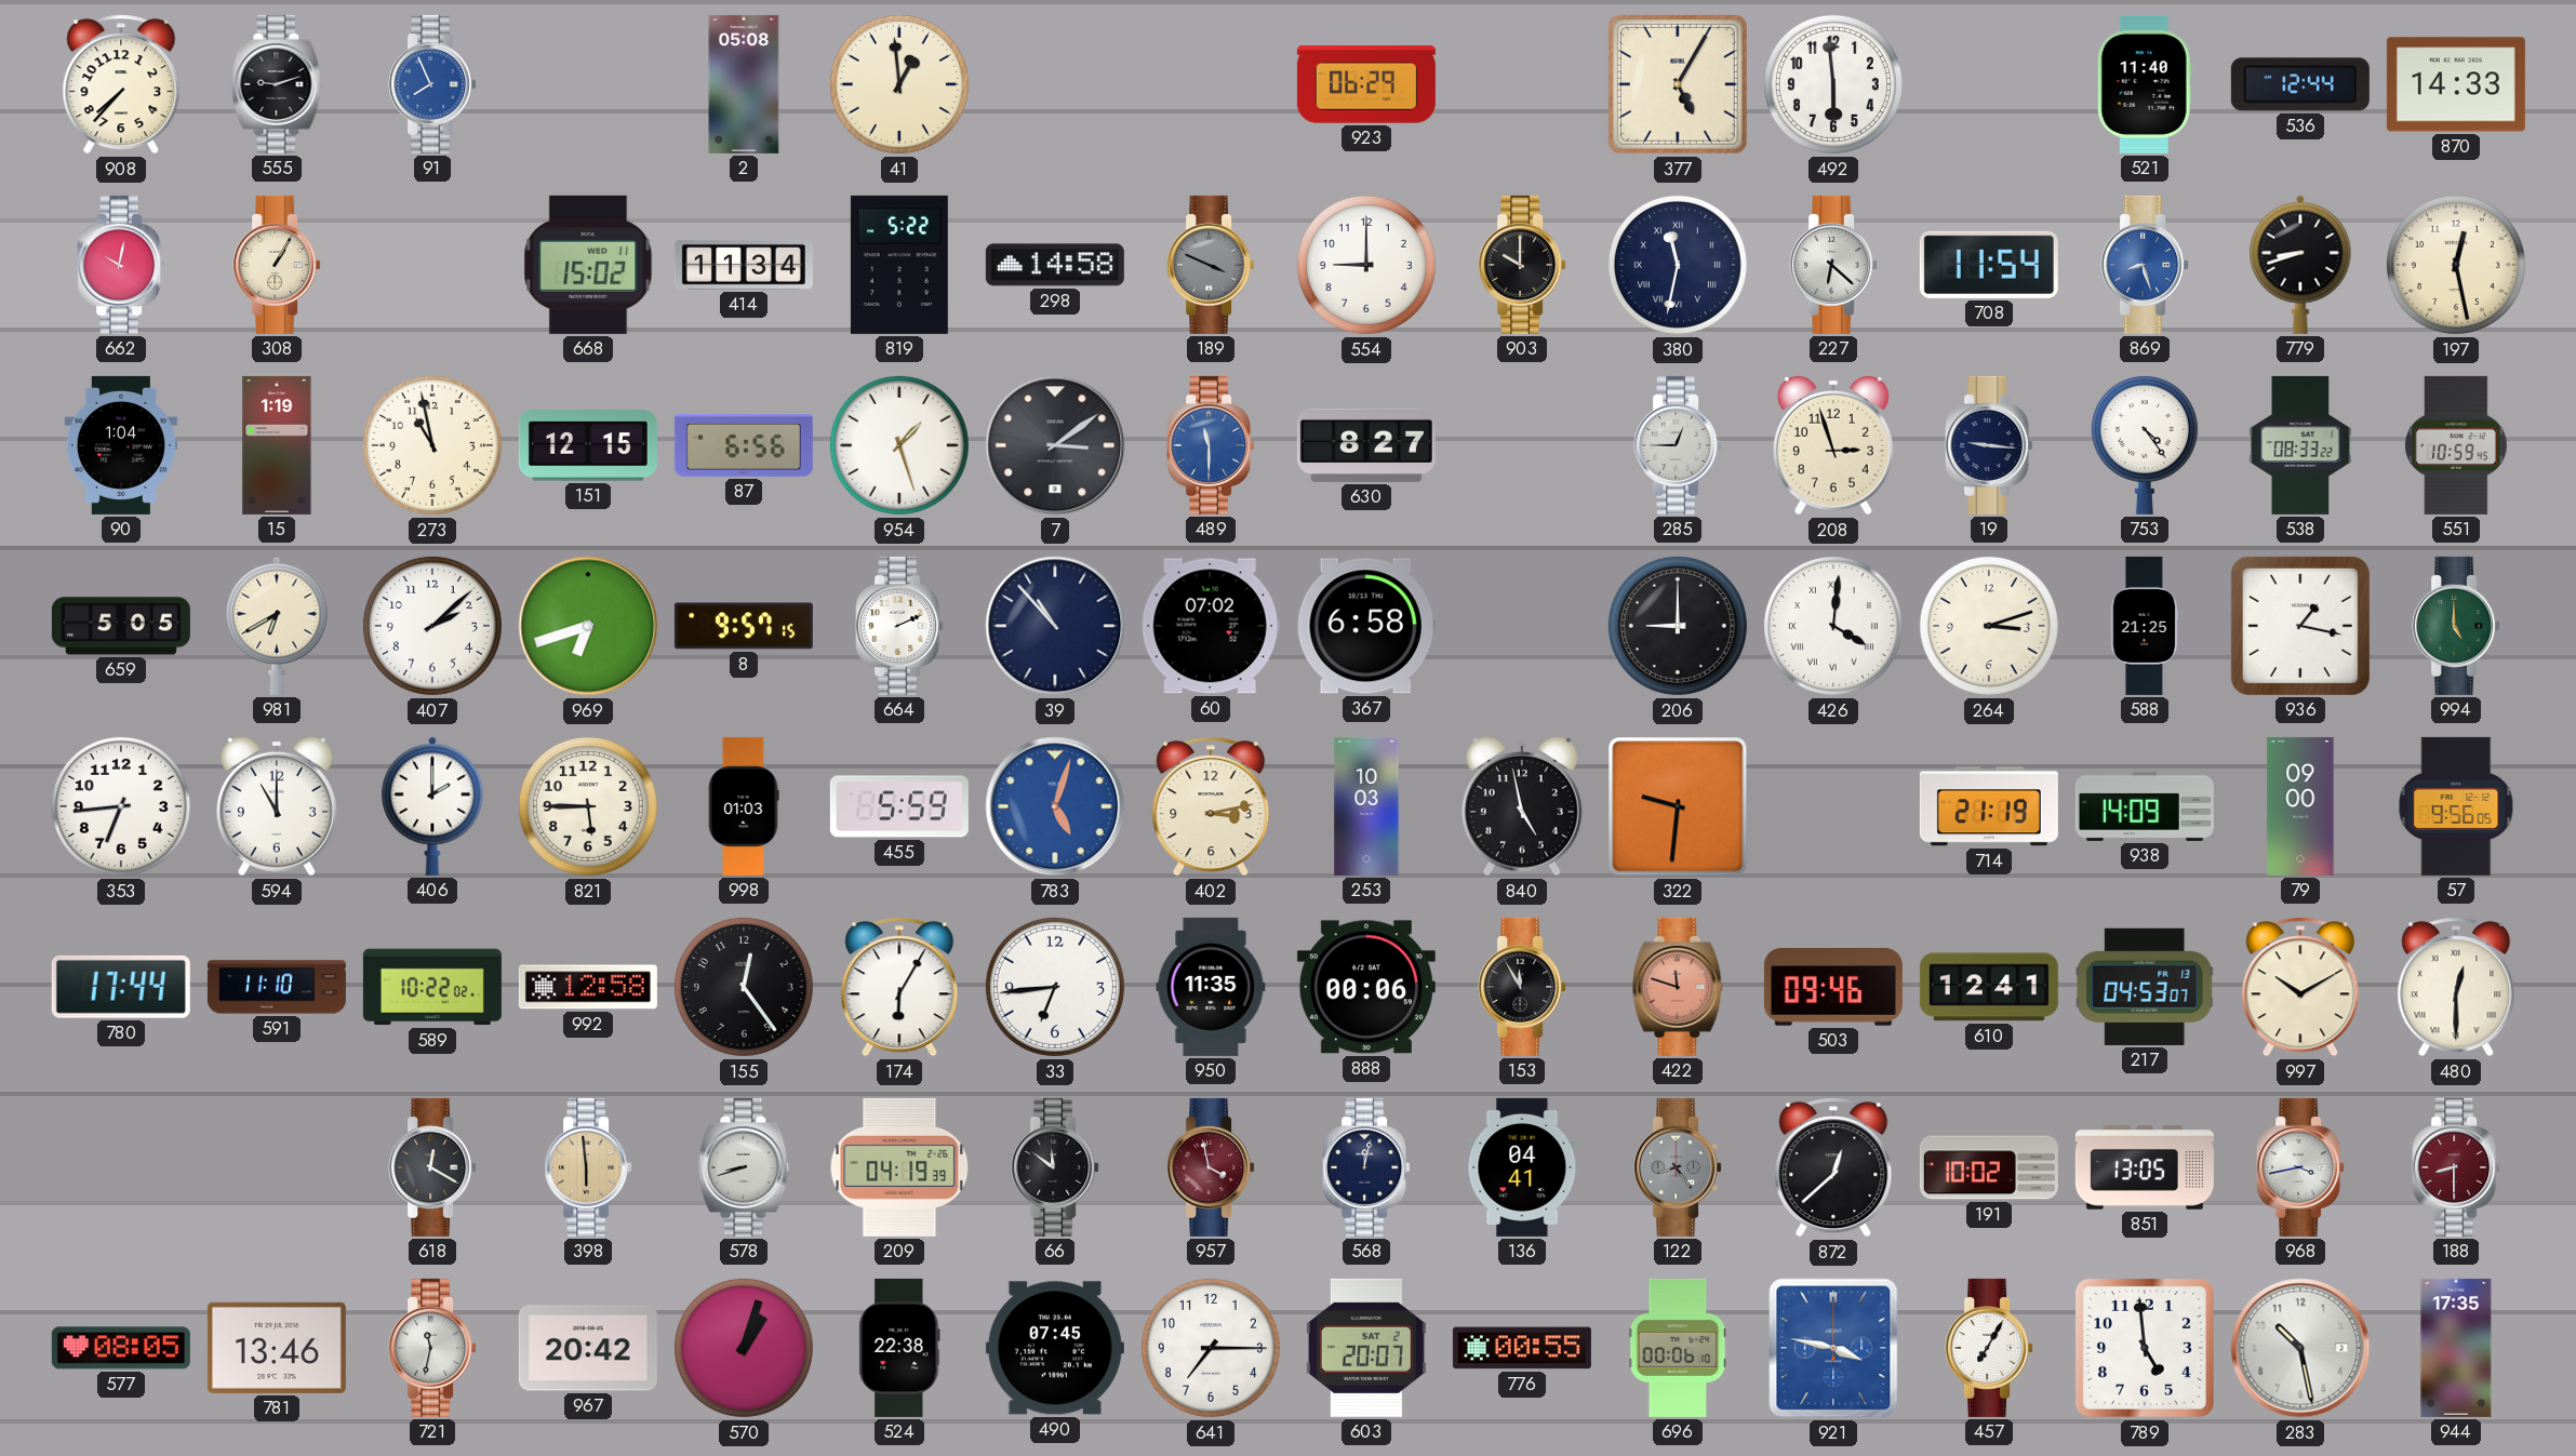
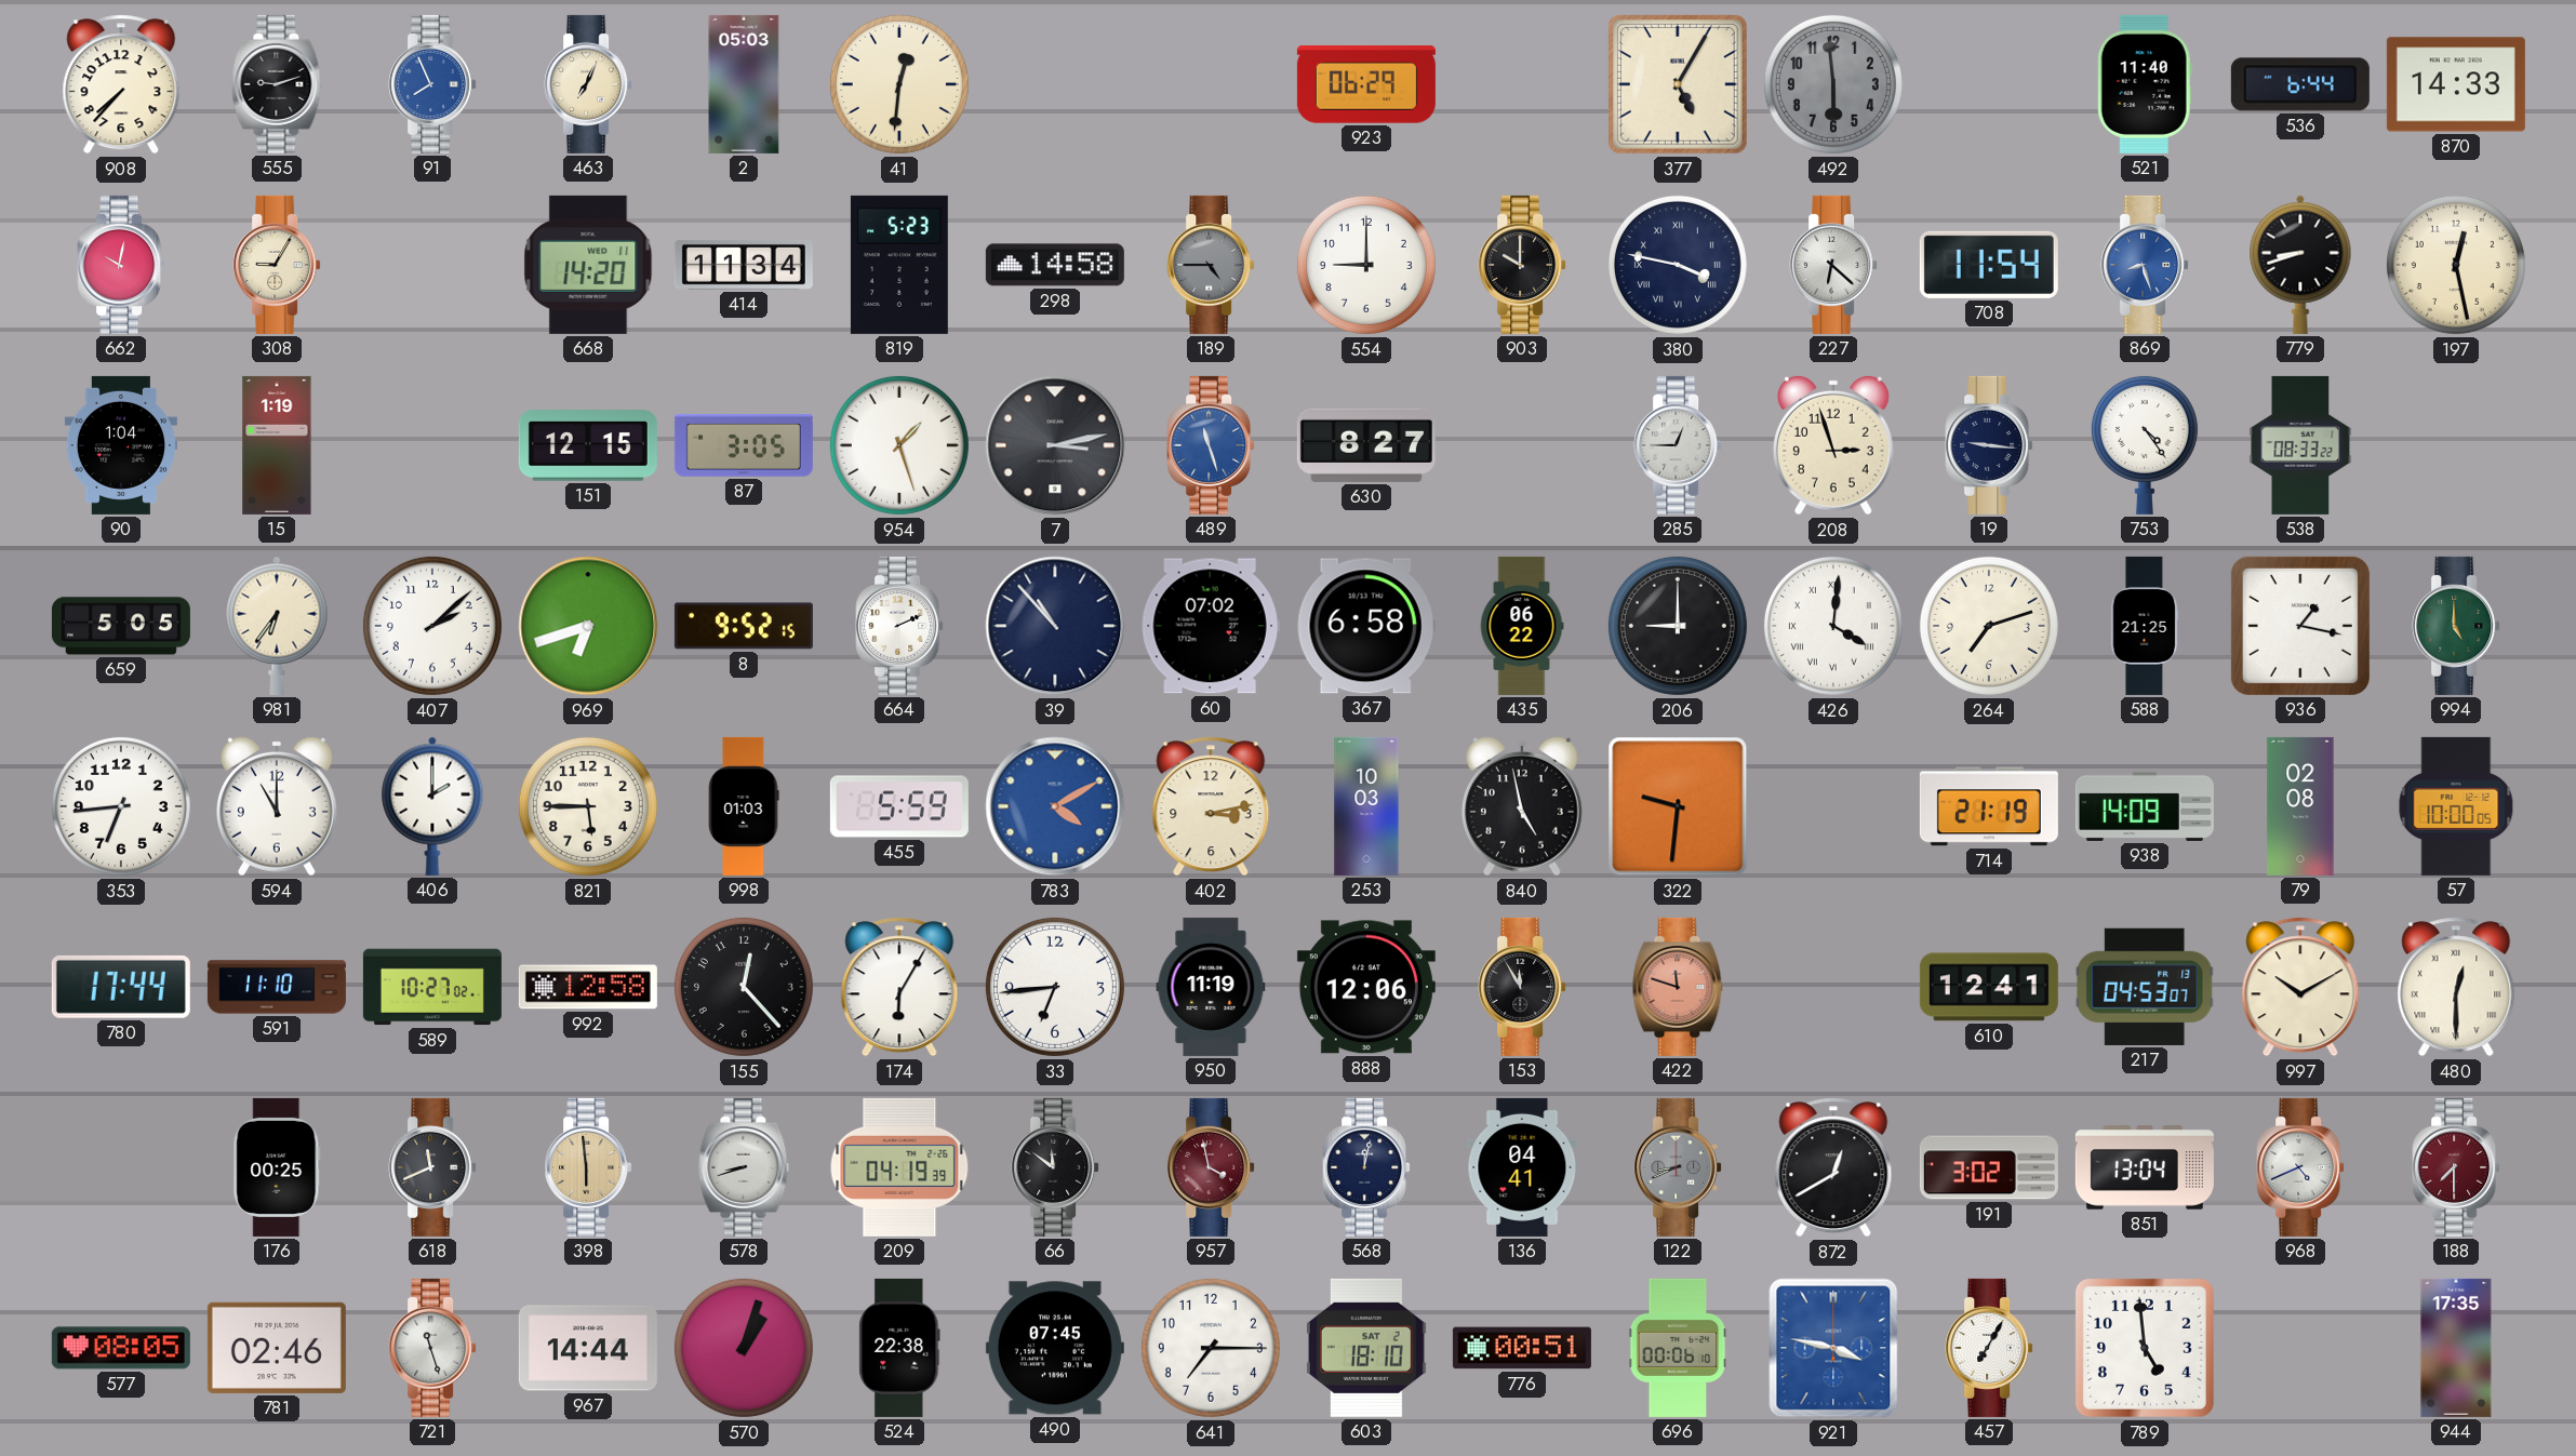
463: none -> 7:04
2: 05:08 -> 05:03
41: 12:59 -> 12:31
492 dial: white -> grey
536: 12:44 -> 6:44
308: 1:05 -> 9:05
668: 15:02 -> 14:20
819: 5:22 -> 5:23
189: 3:49 -> 4:45
380: 11:32 -> 3:47
273: 10:58 -> none
87: 6:56 -> 3:05
7: 3:09 -> 3:13
489: 11:30 -> 11:27
551: 10:59 -> none
981: 6:40 -> 6:36
8: 9:57 -> 9:52
435: none -> 06:22
264: 3:12 -> 7:12
783: 5:03 -> 4:10
79: 09:00 -> 02:08
57: 9:56 -> 10:00
589: 10:22 -> 10:27
155: 12:24 -> 12:23
950: 11:35 -> 11:19
888: 00:06 -> 12:06
503: 09:46 -> none
176: none -> 00:25
618: 12:20 -> 11:41
122: 8:24 -> 8:41
872: 12:38 -> 12:40
191: 10:02 -> 3:02
851: 13:05 -> 13:04
968: 3:43 -> 4:41
188: 8:30 -> 7:30
781: 13:46 -> 02:46
721: 11:32 -> 11:27
967: 20:42 -> 14:44
603: 20:07 -> 18:10
776: 00:55 -> 00:51
283: 10:28 -> none
